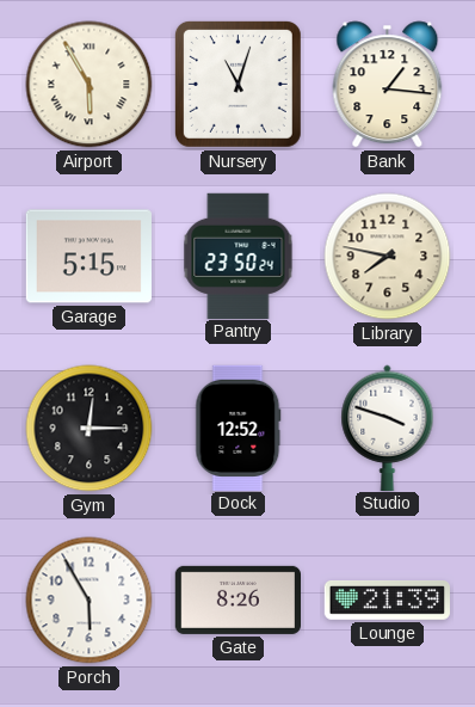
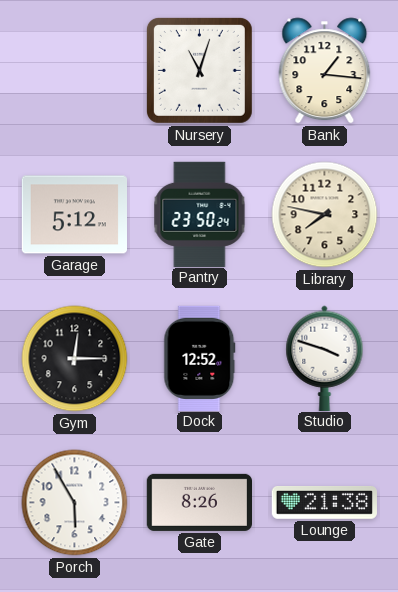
Airport: 5:55 -> none
Garage: 5:15 -> 5:12
Lounge: 21:39 -> 21:38
